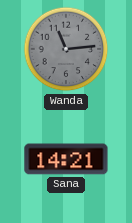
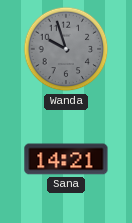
Wanda: 11:14 -> 9:57
